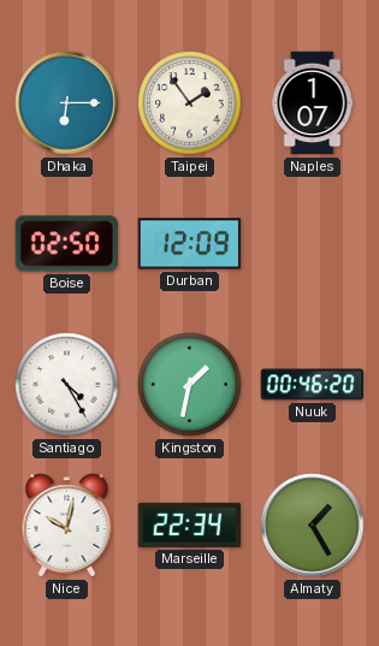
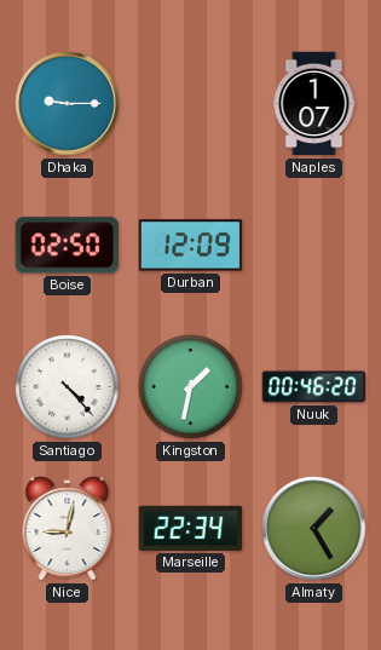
Dhaka: 6:15 -> 9:15
Taipei: 1:54 -> none
Santiago: 4:25 -> 4:23
Nice: 10:02 -> 9:02
